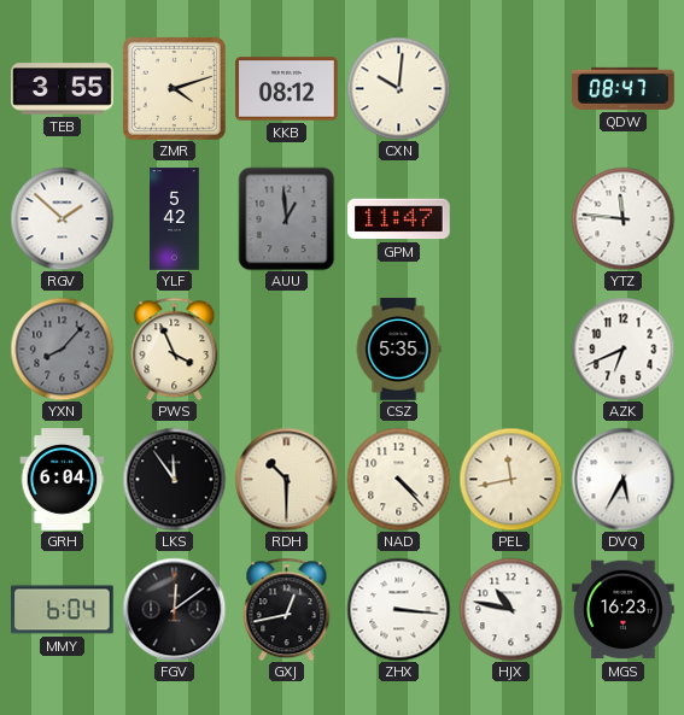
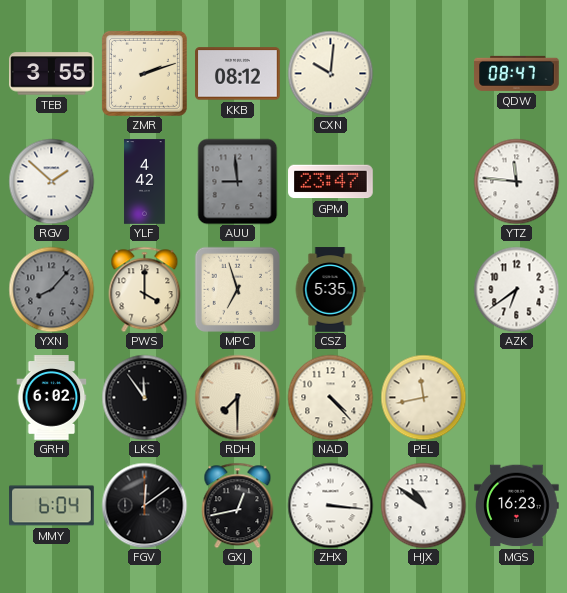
ZMR: 4:12 -> 2:12
YLF: 5:42 -> 4:42
AUU: 12:59 -> 8:59
GPM: 11:47 -> 23:47
PWS: 3:56 -> 4:00
MPC: none -> 6:57
AZK: 6:41 -> 6:39
GRH: 6:04 -> 6:02
RDH: 10:30 -> 7:30
DVQ: 5:35 -> none
HJX: 10:47 -> 10:51
